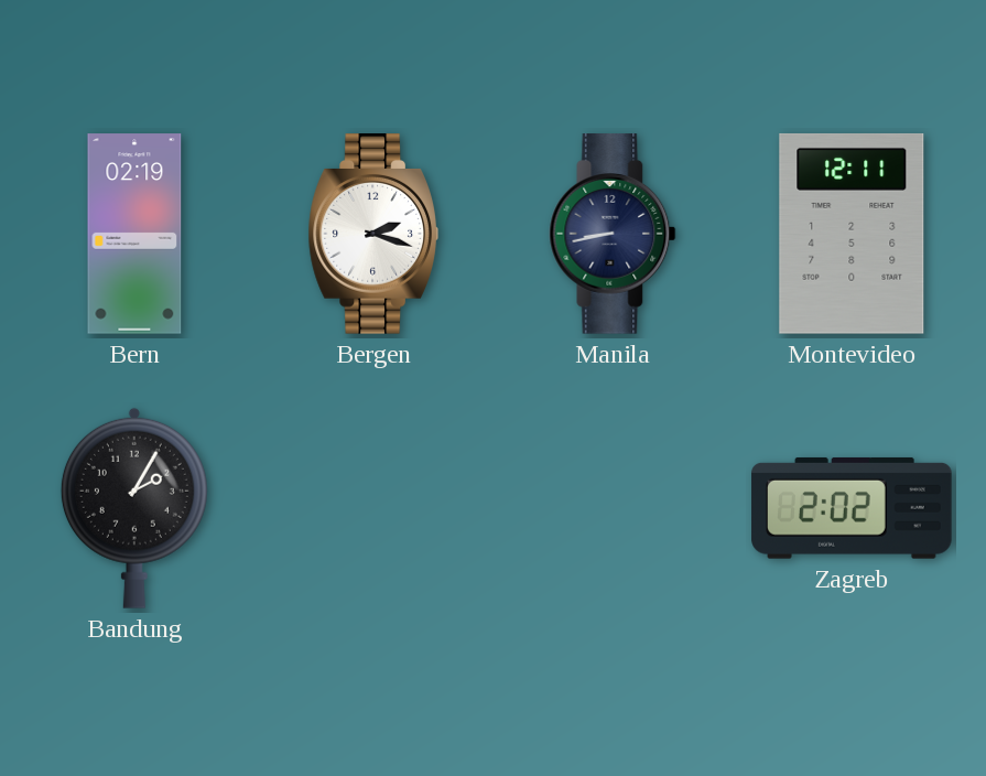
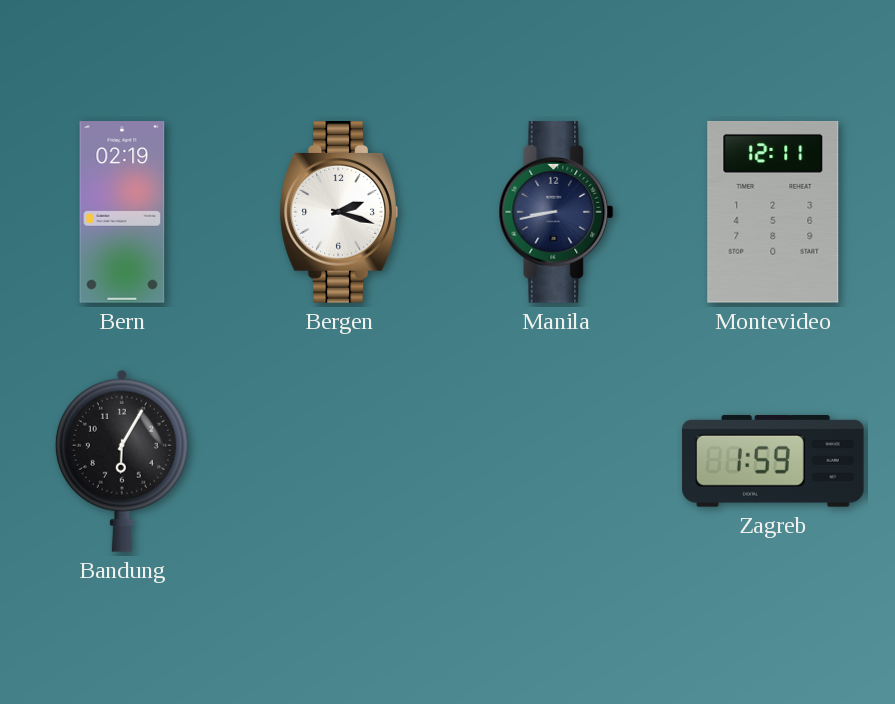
Bandung: 2:05 -> 6:05
Zagreb: 2:02 -> 1:59
